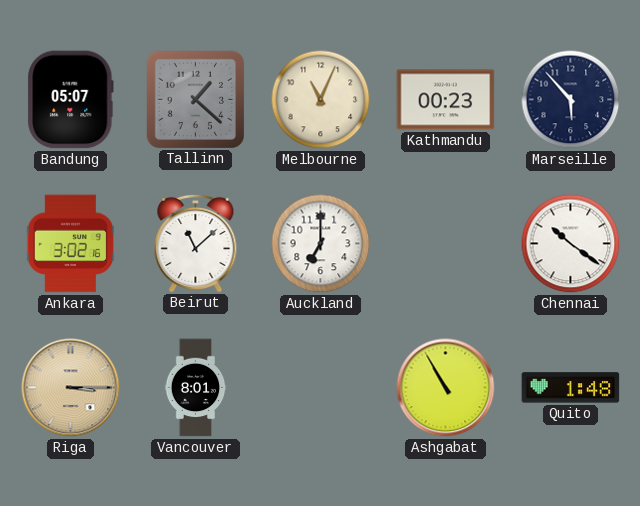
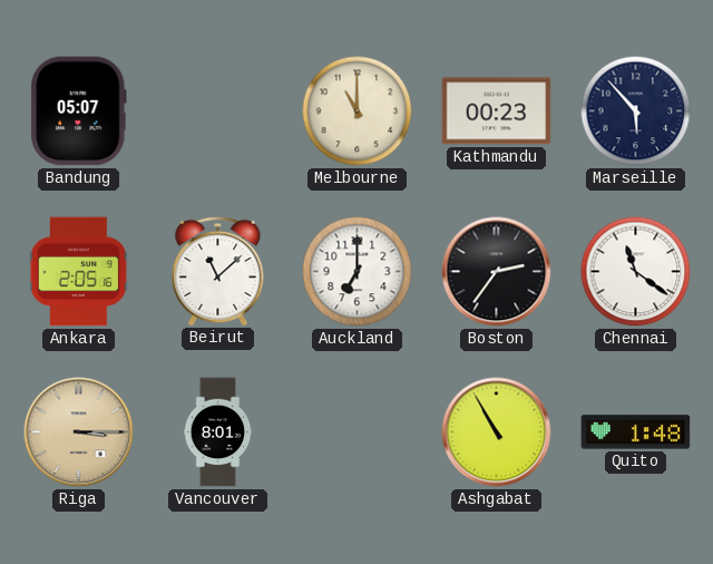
Tallinn: 1:22 -> none
Melbourne: 11:04 -> 11:00
Ankara: 3:02 -> 2:05
Boston: none -> 2:36
Chennai: 10:21 -> 11:21
